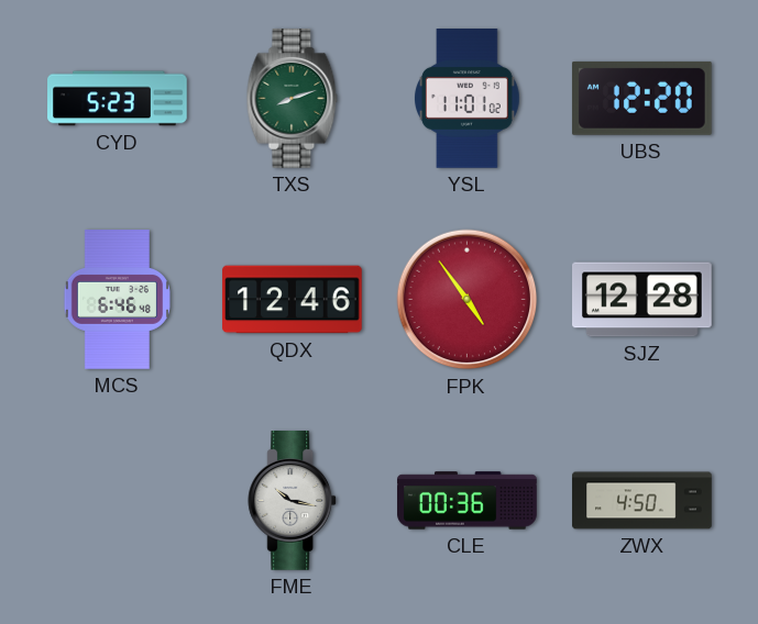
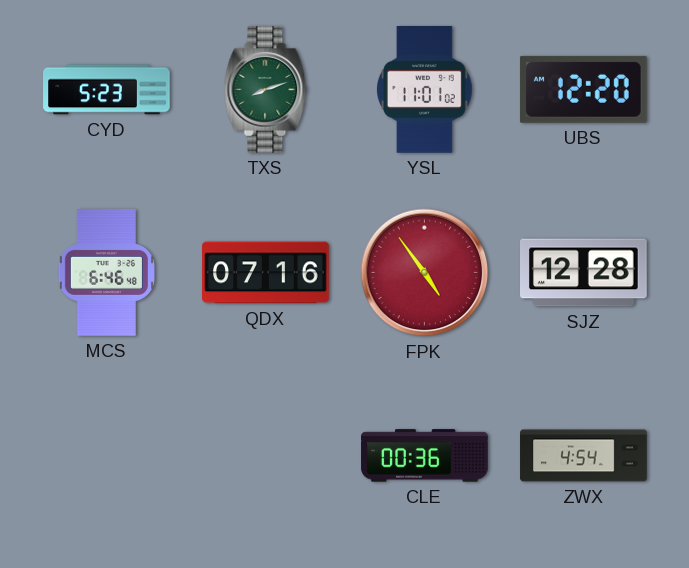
QDX: 12:46 -> 07:16
FME: 10:17 -> none
ZWX: 4:50 -> 4:54
